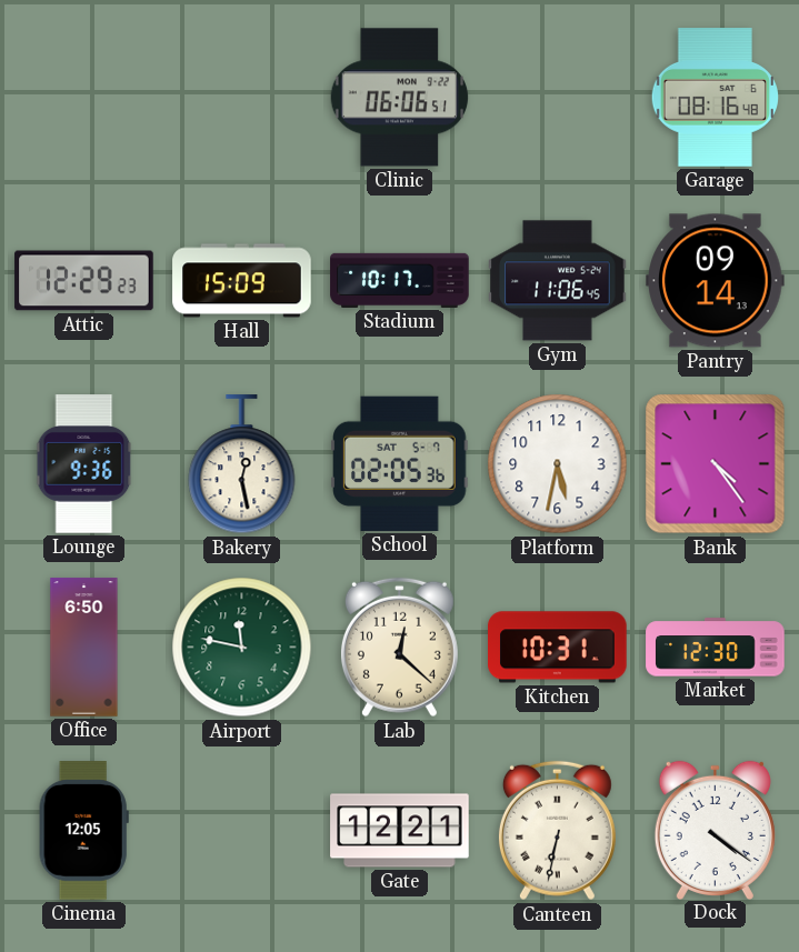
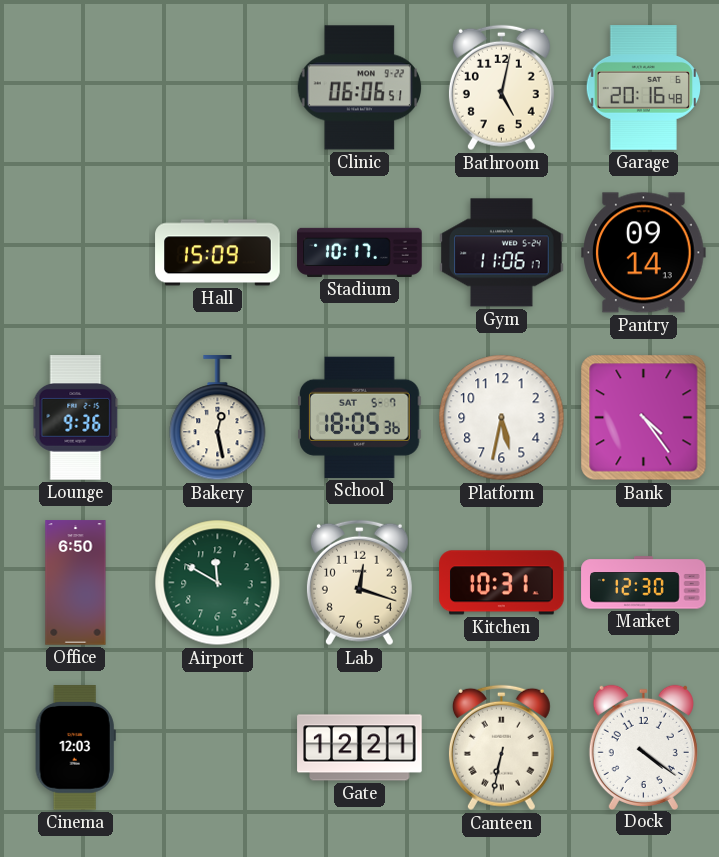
Bathroom: none -> 5:02
Garage: 08:16 -> 20:16
Attic: 12:29 -> none
Gym: 11:06:45 -> 11:06:17
School: 02:05 -> 18:05
Airport: 11:47 -> 11:50
Lab: 12:22 -> 12:18
Cinema: 12:05 -> 12:03
